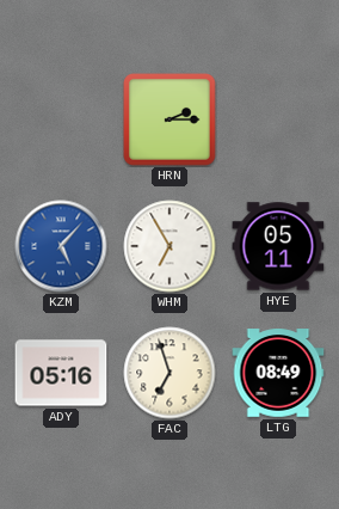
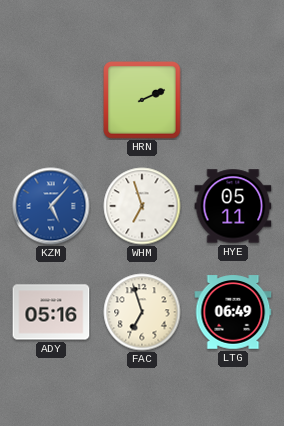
HRN: 2:15 -> 2:11
WHM: 6:55 -> 6:57
LTG: 08:49 -> 06:49
